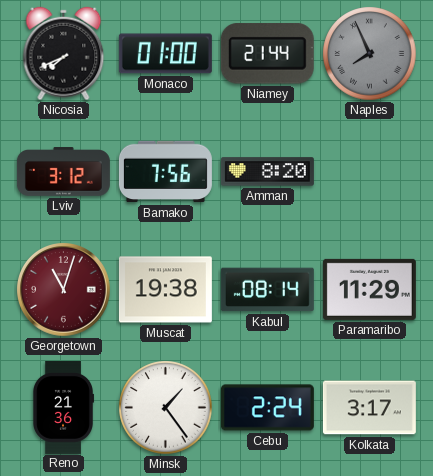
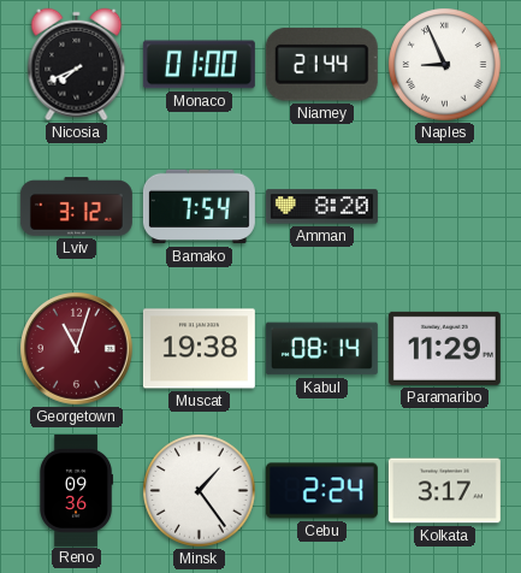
Naples: 7:56 -> 8:56
Naples dial: grey -> white
Bamako: 7:56 -> 7:54
Reno: 21:36 -> 09:36
